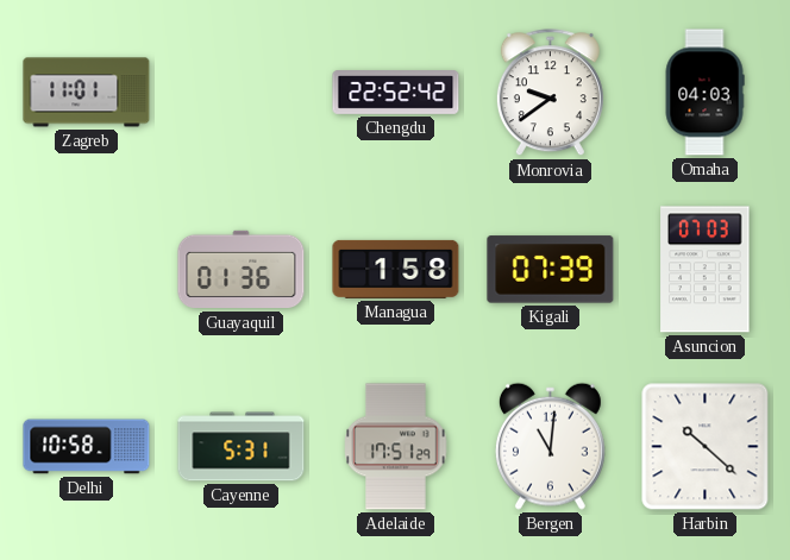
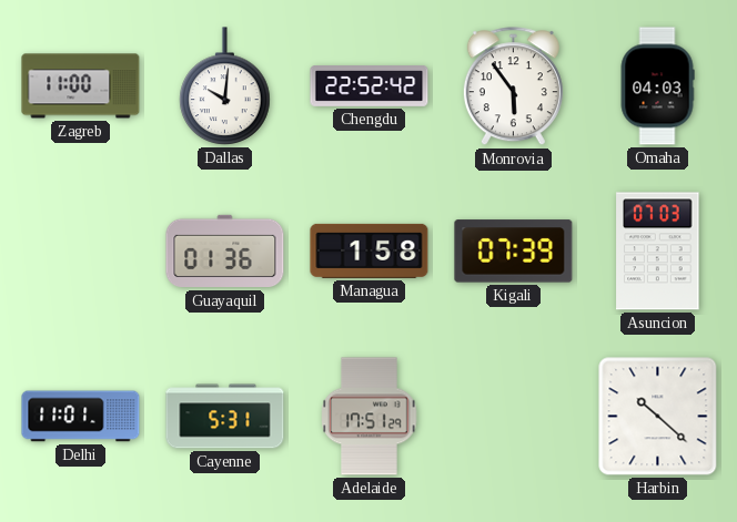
Zagreb: 11:01 -> 11:00
Dallas: none -> 10:01
Monrovia: 9:39 -> 5:54
Delhi: 10:58 -> 11:01
Bergen: 11:01 -> none
